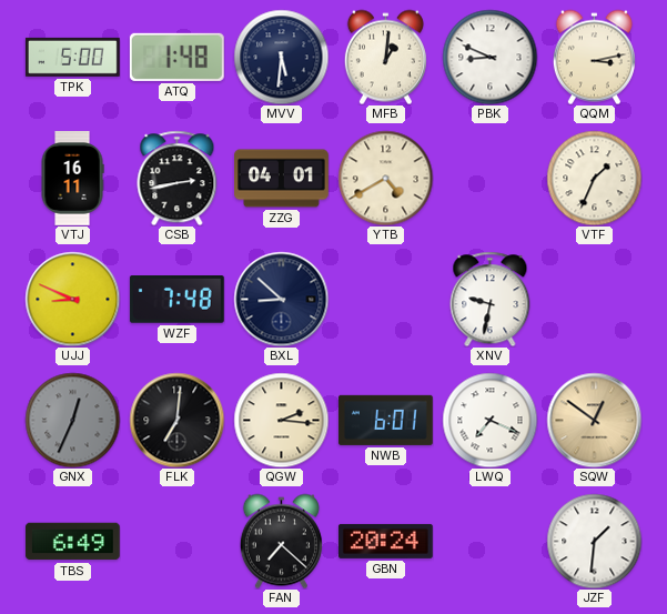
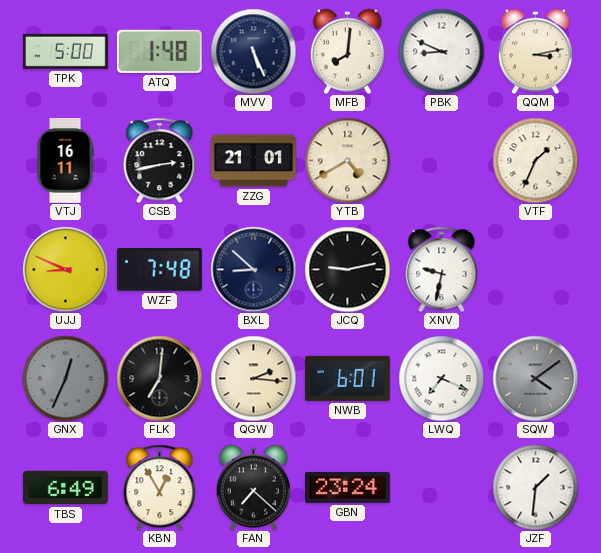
MVV: 5:31 -> 5:26
MFB: 1:01 -> 8:01
ZZG: 04:01 -> 21:01
JCQ: none -> 9:13
SQW: 12:51 -> 4:09
SQW dial: champagne -> grey
KBN: none -> 12:55
GBN: 20:24 -> 23:24
